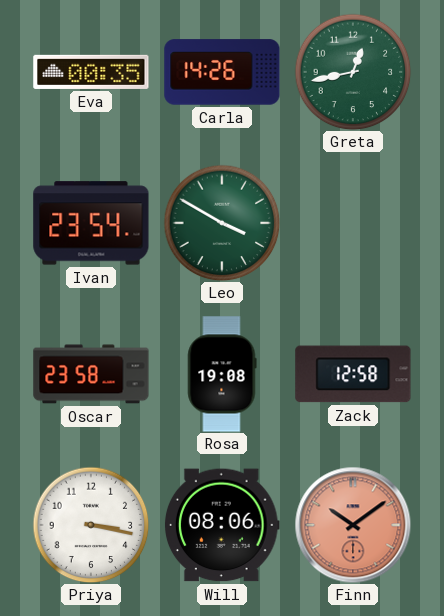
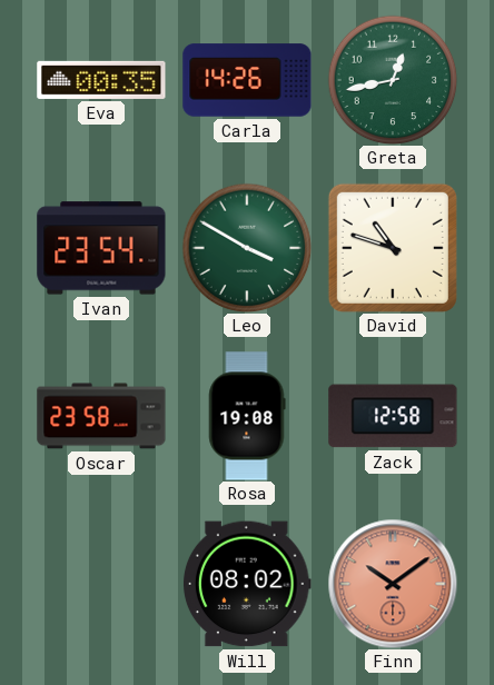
David: none -> 10:48
Priya: 3:17 -> none
Will: 08:06 -> 08:02
